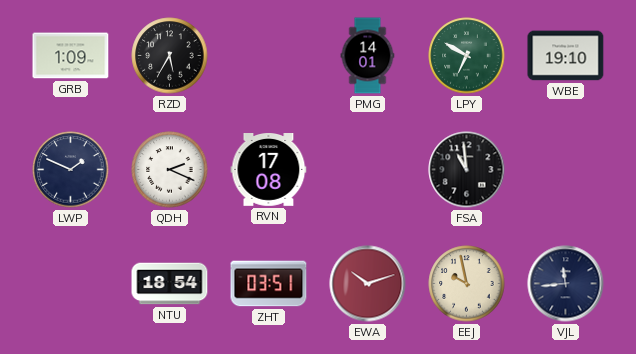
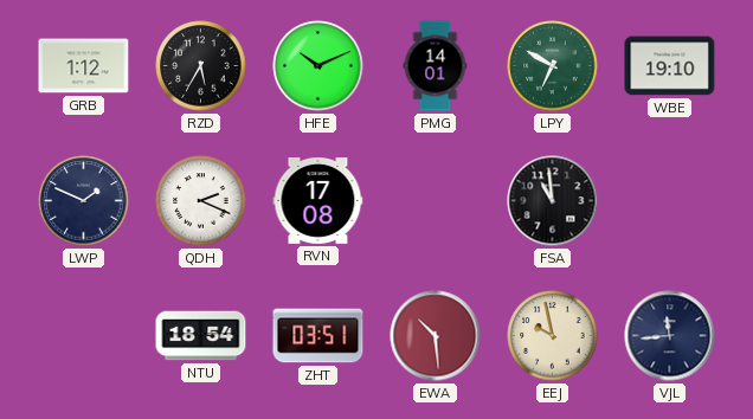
GRB: 1:09 -> 1:12
HFE: none -> 10:11
EWA: 10:12 -> 10:29
